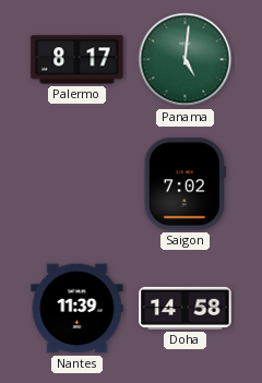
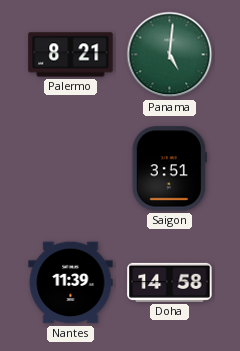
Palermo: 8:17 -> 8:21
Saigon: 7:02 -> 3:51
